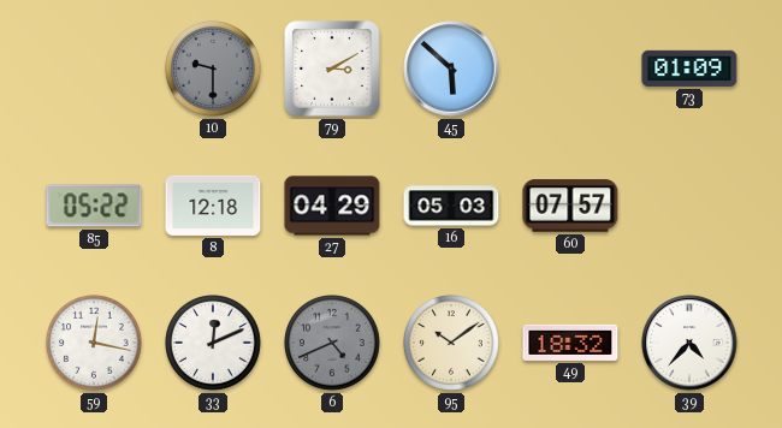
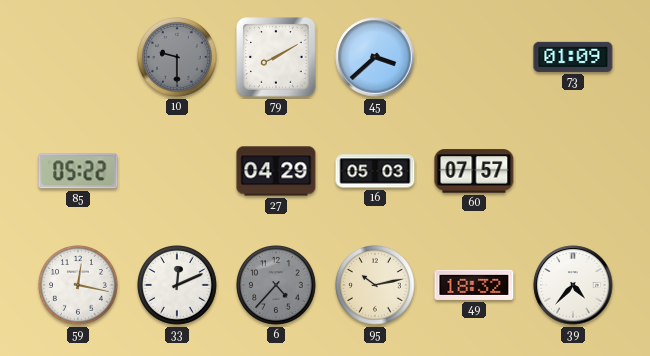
79: 3:10 -> 8:10
45: 5:52 -> 3:38
8: 12:18 -> none
6: 4:41 -> 4:37
95: 10:09 -> 10:13
